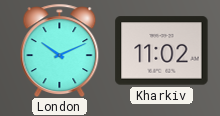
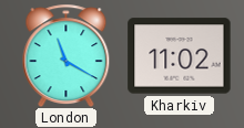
London: 10:11 -> 11:20
